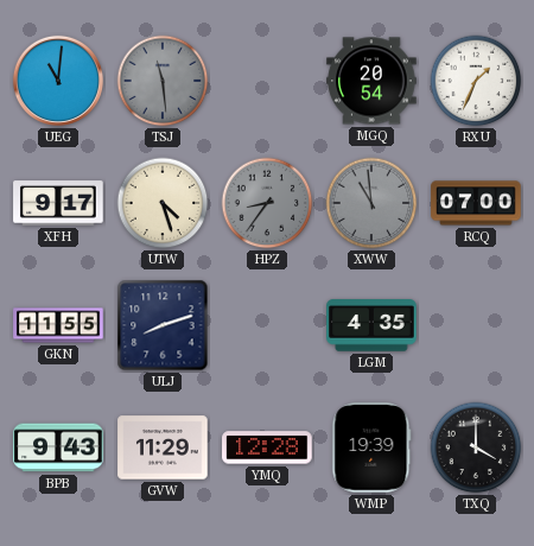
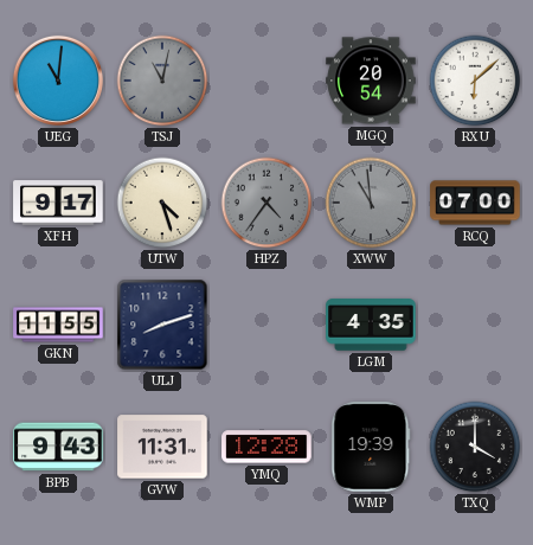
TSJ: 11:29 -> 11:02
RXU: 1:34 -> 6:08
HPZ: 8:36 -> 4:36
GVW: 11:29 -> 11:31
